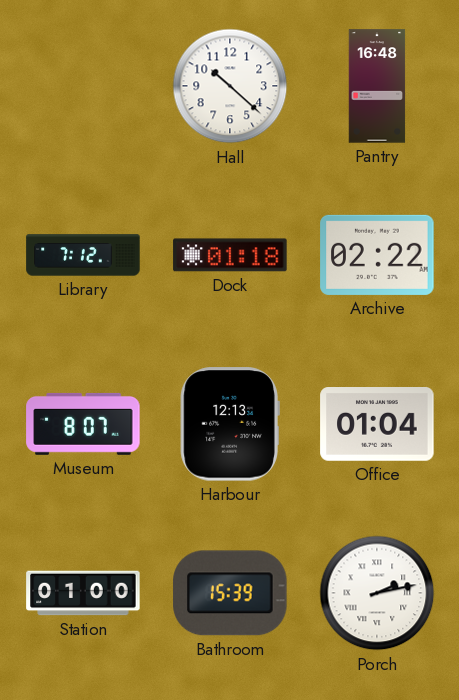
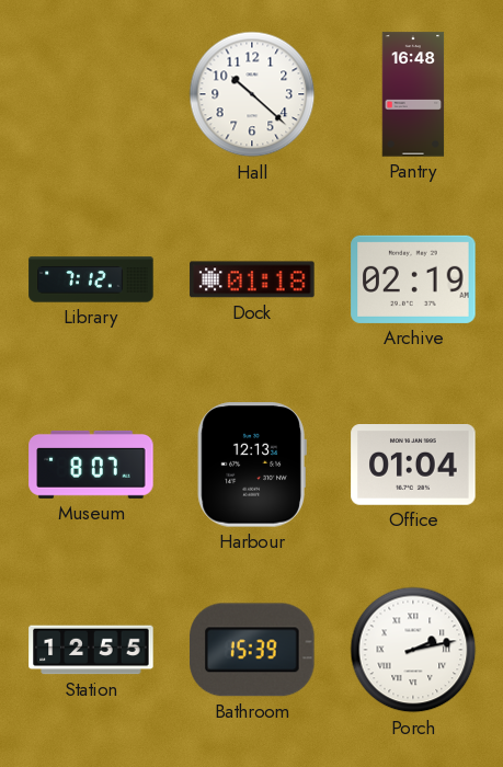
Archive: 02:22 -> 02:19
Station: 01:00 -> 12:55
